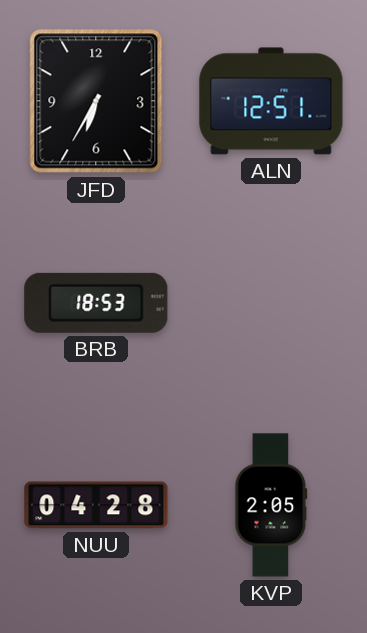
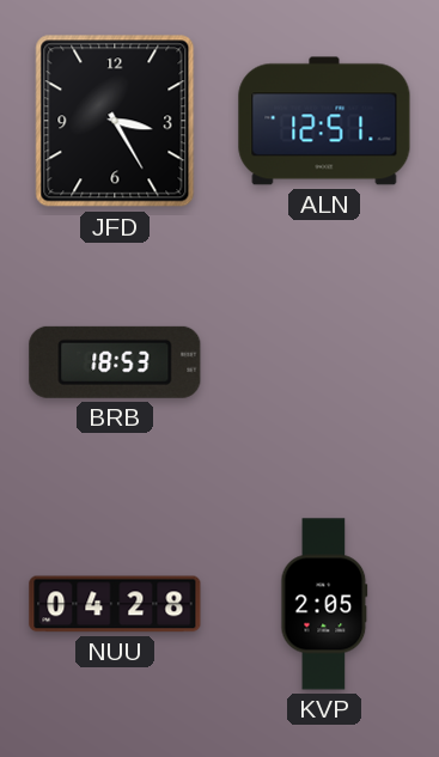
JFD: 6:35 -> 3:25
